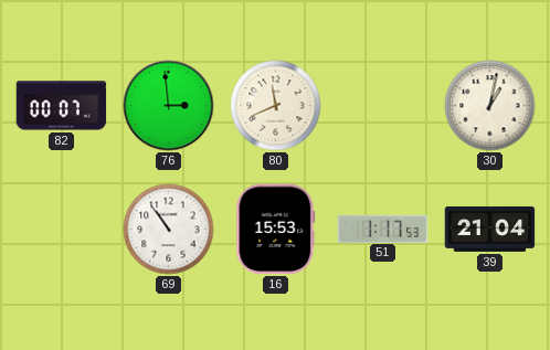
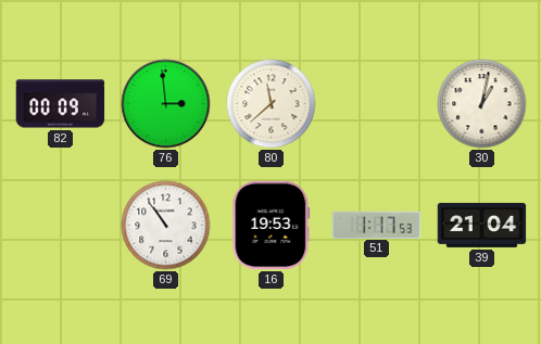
82: 00:07 -> 00:09
80: 11:41 -> 11:38
16: 15:53 -> 19:53
